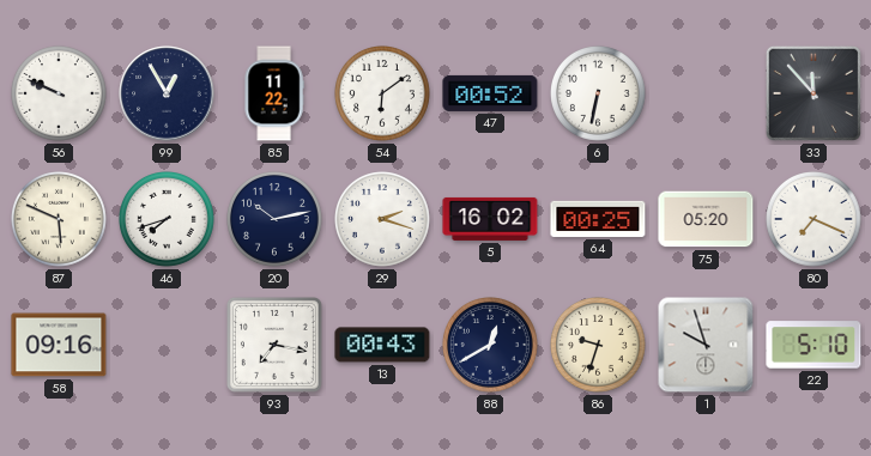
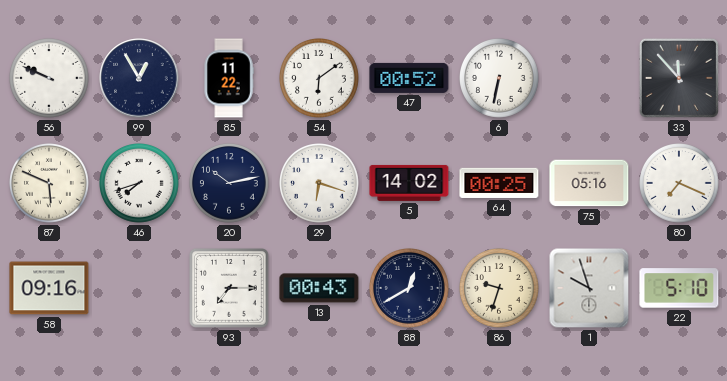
29: 2:18 -> 6:18
5: 16:02 -> 14:02
75: 05:20 -> 05:16
93: 7:17 -> 7:15
